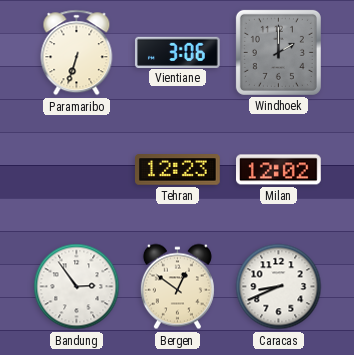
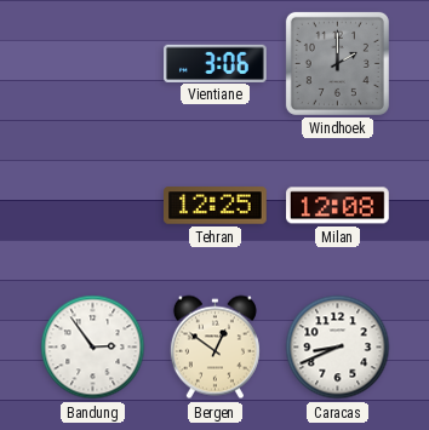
Paramaribo: 6:33 -> none
Tehran: 12:23 -> 12:25
Milan: 12:02 -> 12:08
